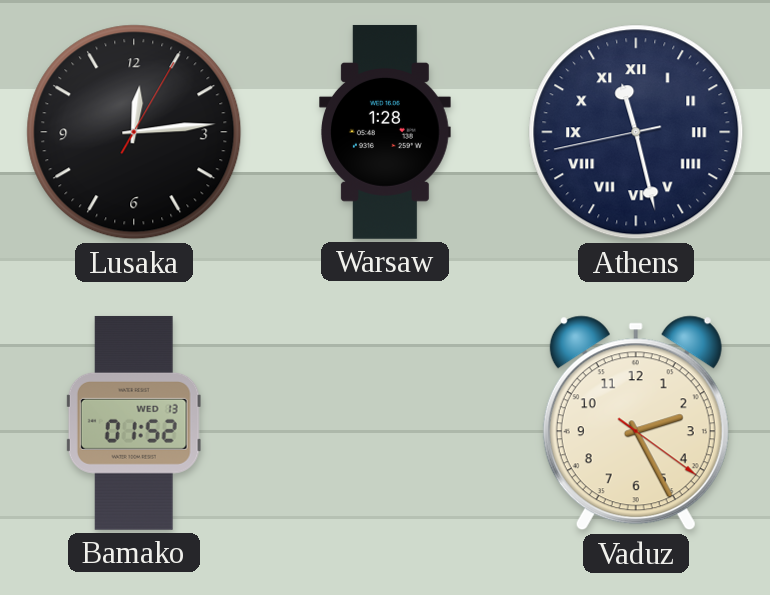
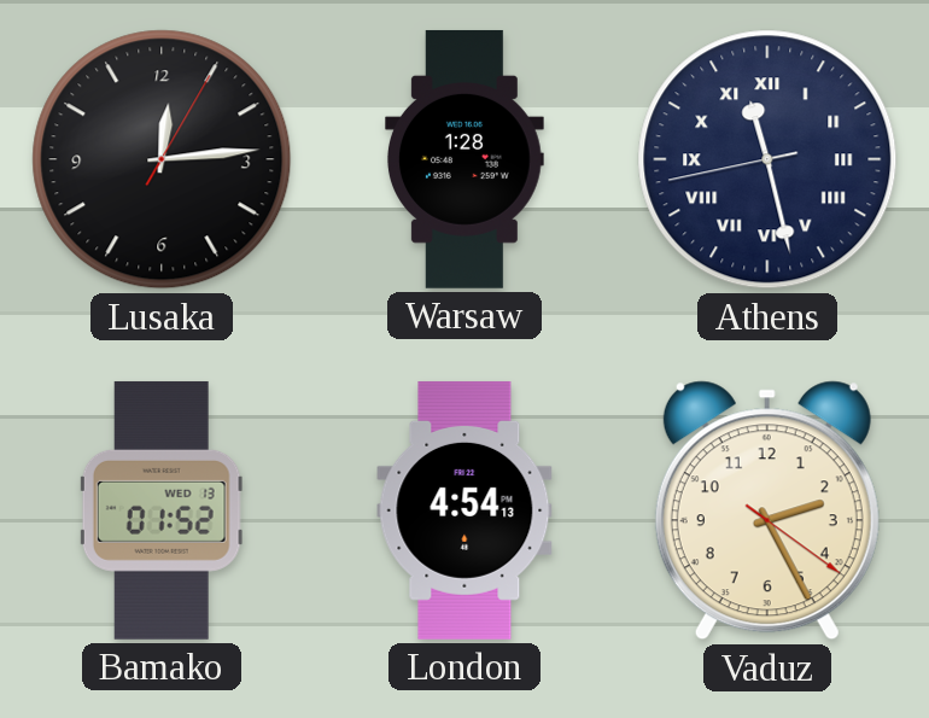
London: none -> 4:54
